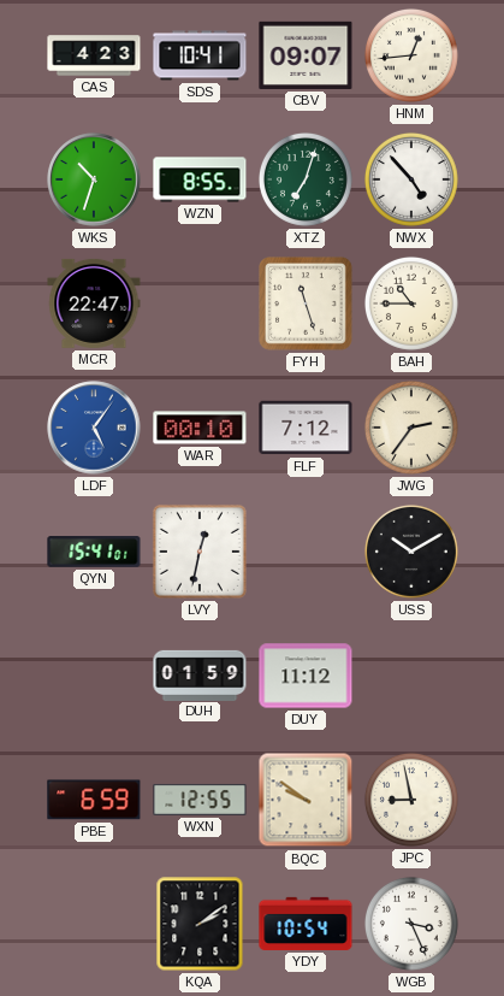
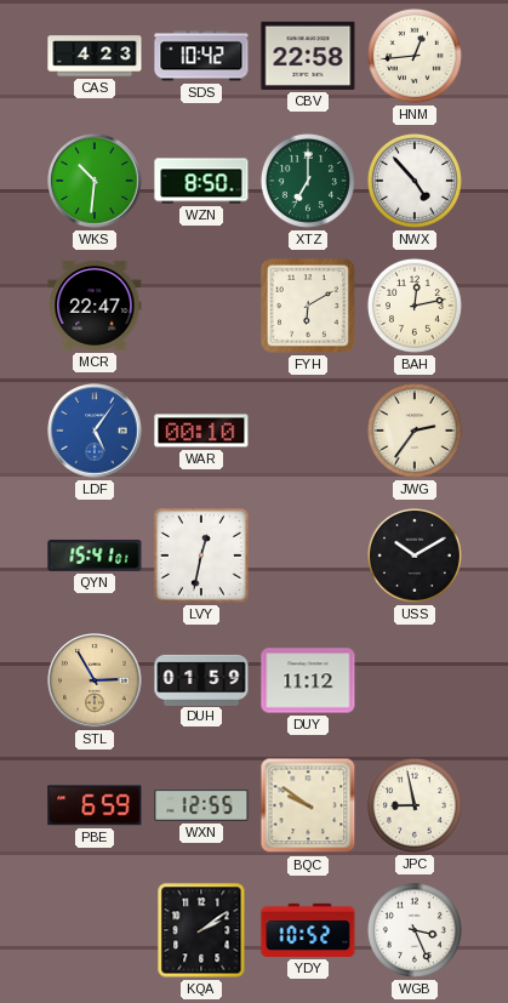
SDS: 10:41 -> 10:42
CBV: 09:07 -> 22:58
WKS: 10:33 -> 10:31
WZN: 8:55 -> 8:50
XTZ: 7:03 -> 7:00
FYH: 11:27 -> 6:10
BAH: 10:45 -> 12:13
FLF: 7:12 -> none
STL: none -> 2:55
YDY: 10:54 -> 10:52
